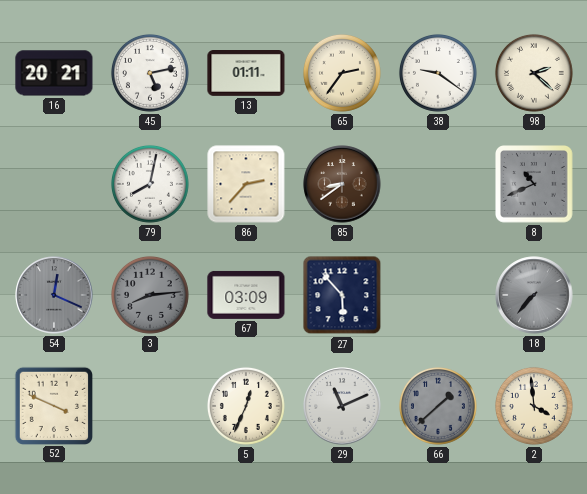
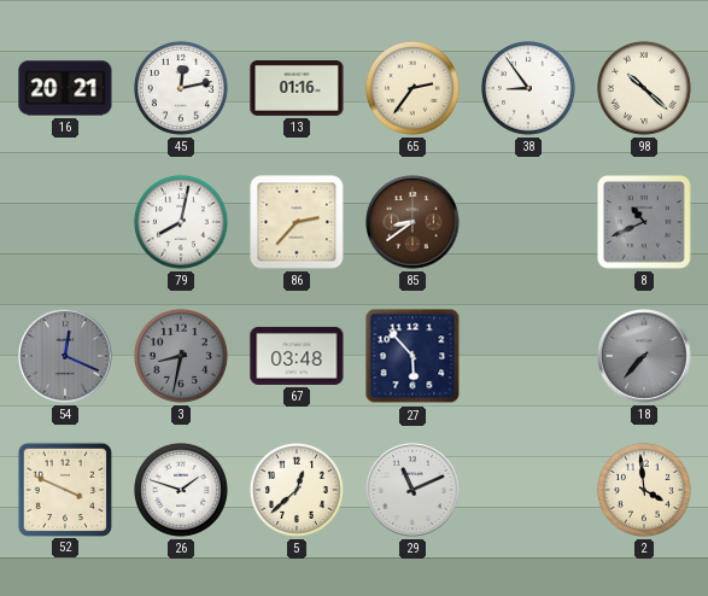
45: 5:13 -> 12:13
13: 01:11 -> 01:16
38: 9:21 -> 8:54
98: 2:22 -> 10:22
3: 8:14 -> 8:32
67: 03:09 -> 03:48
26: none -> 1:48
5: 12:34 -> 12:38
66: 1:38 -> none
